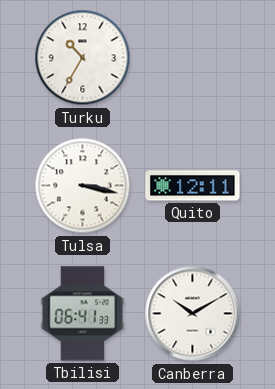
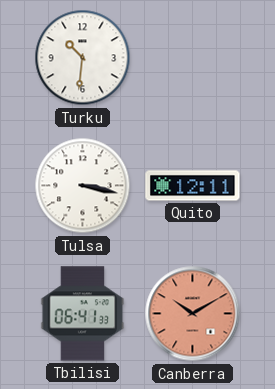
Turku: 10:35 -> 10:31
Canberra dial: white -> salmon
